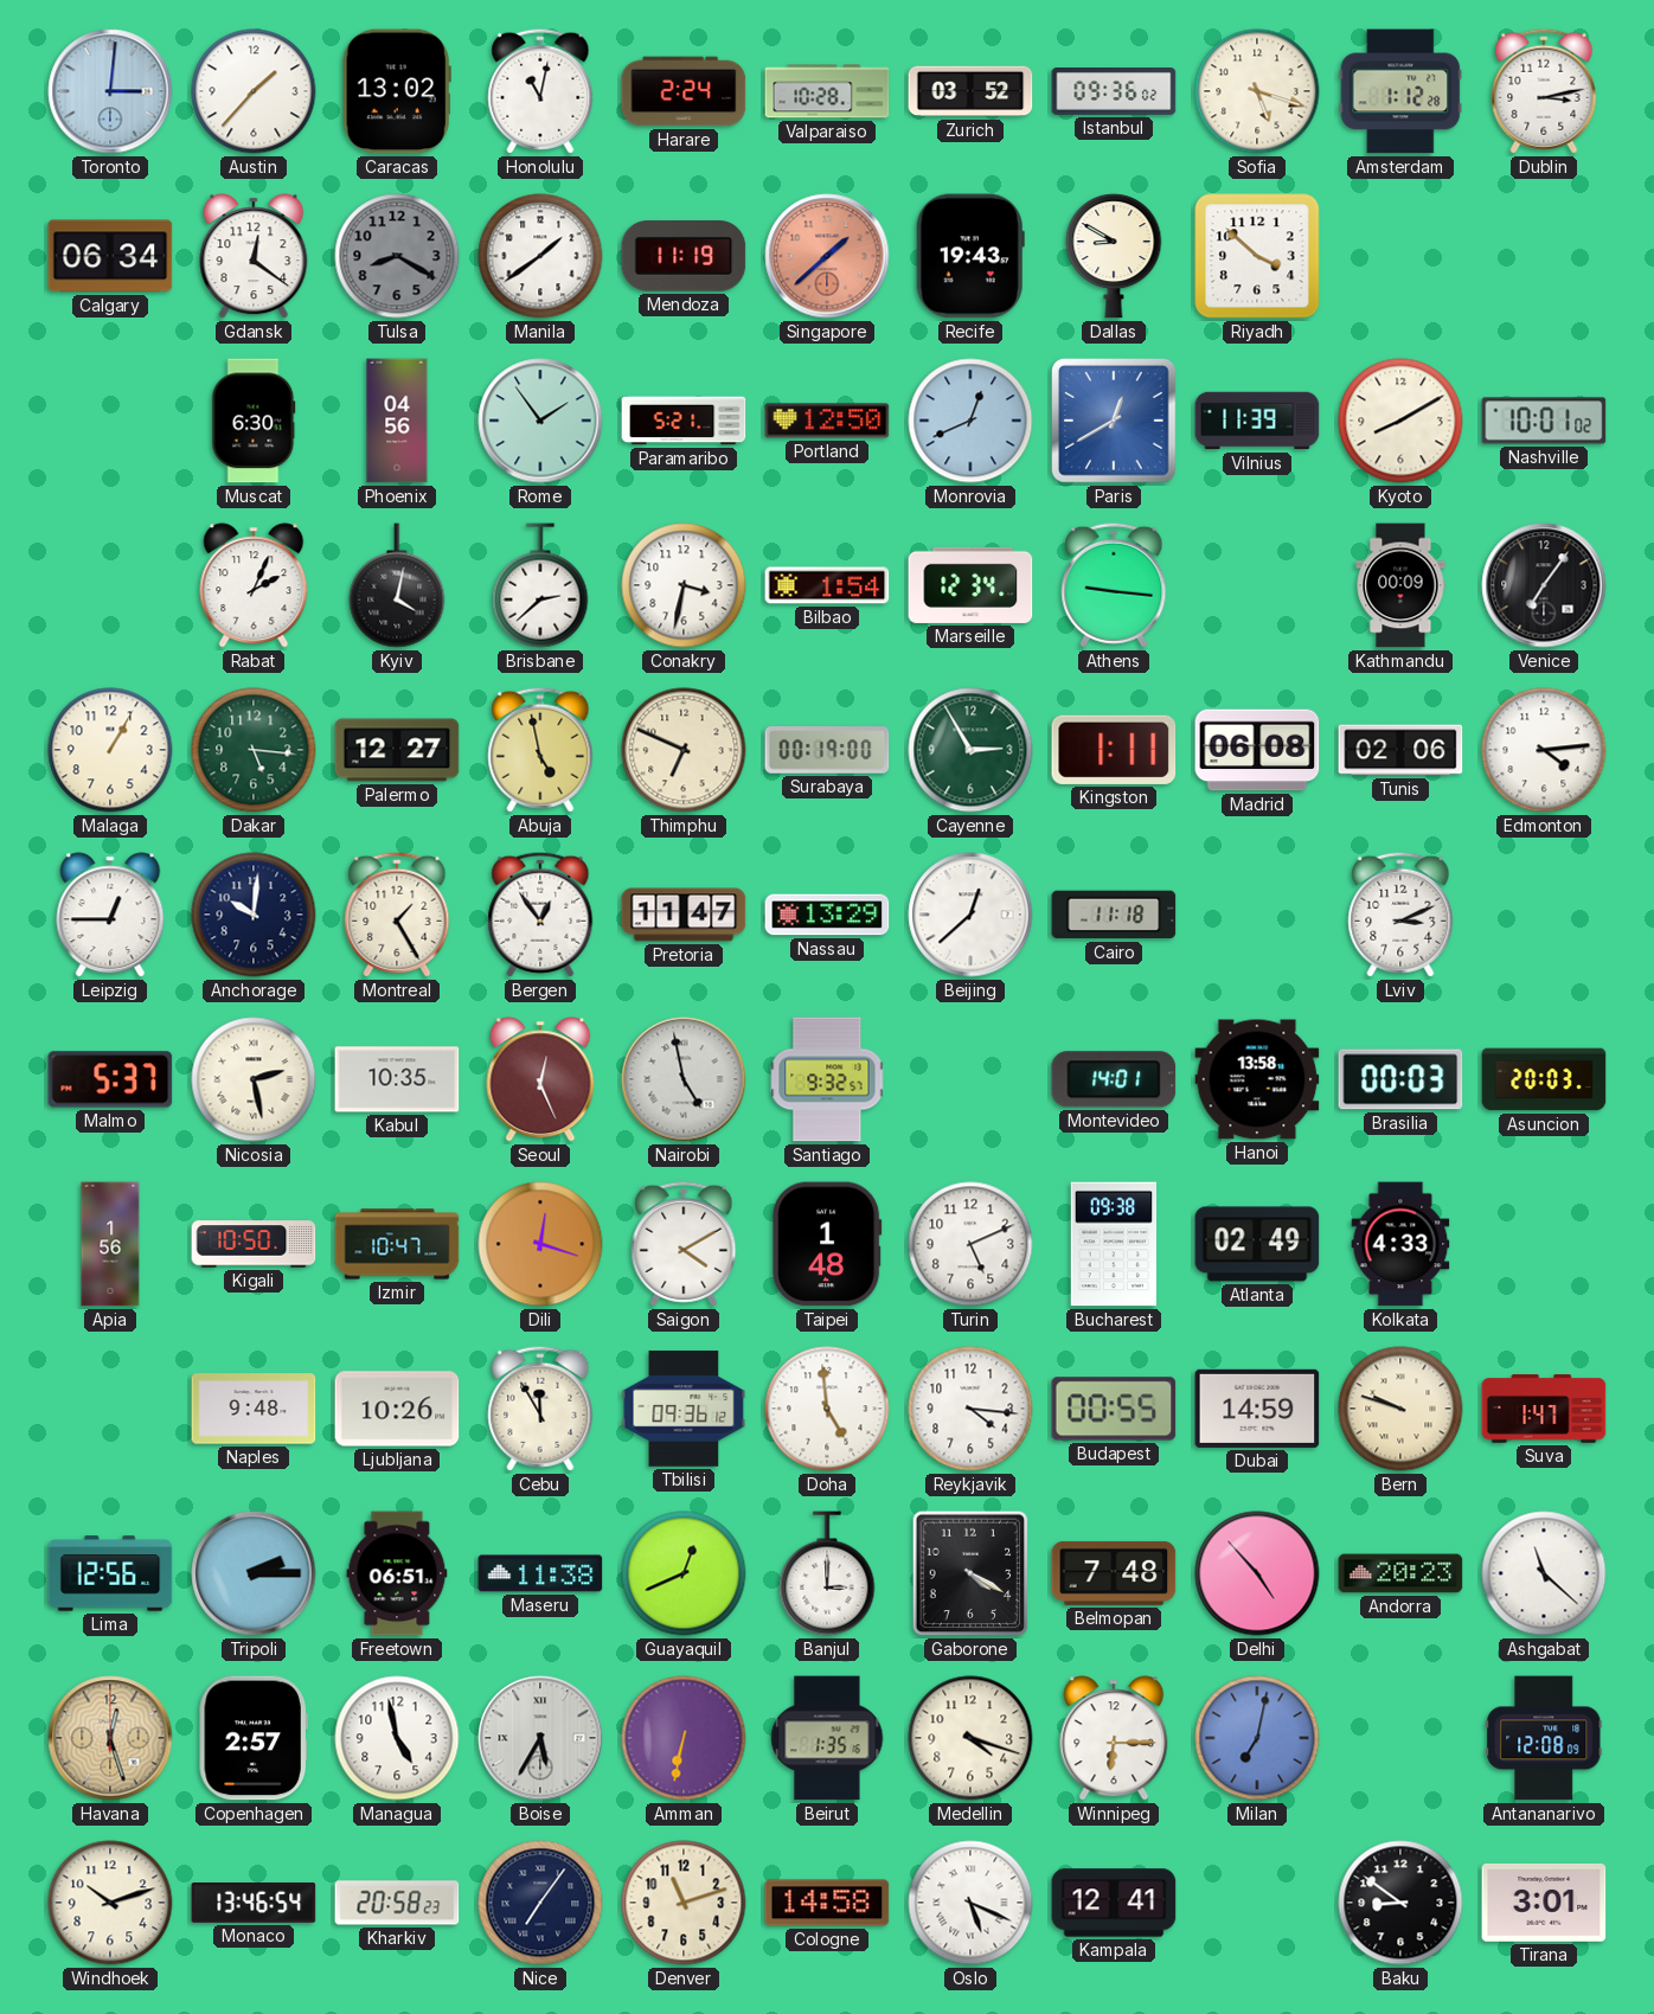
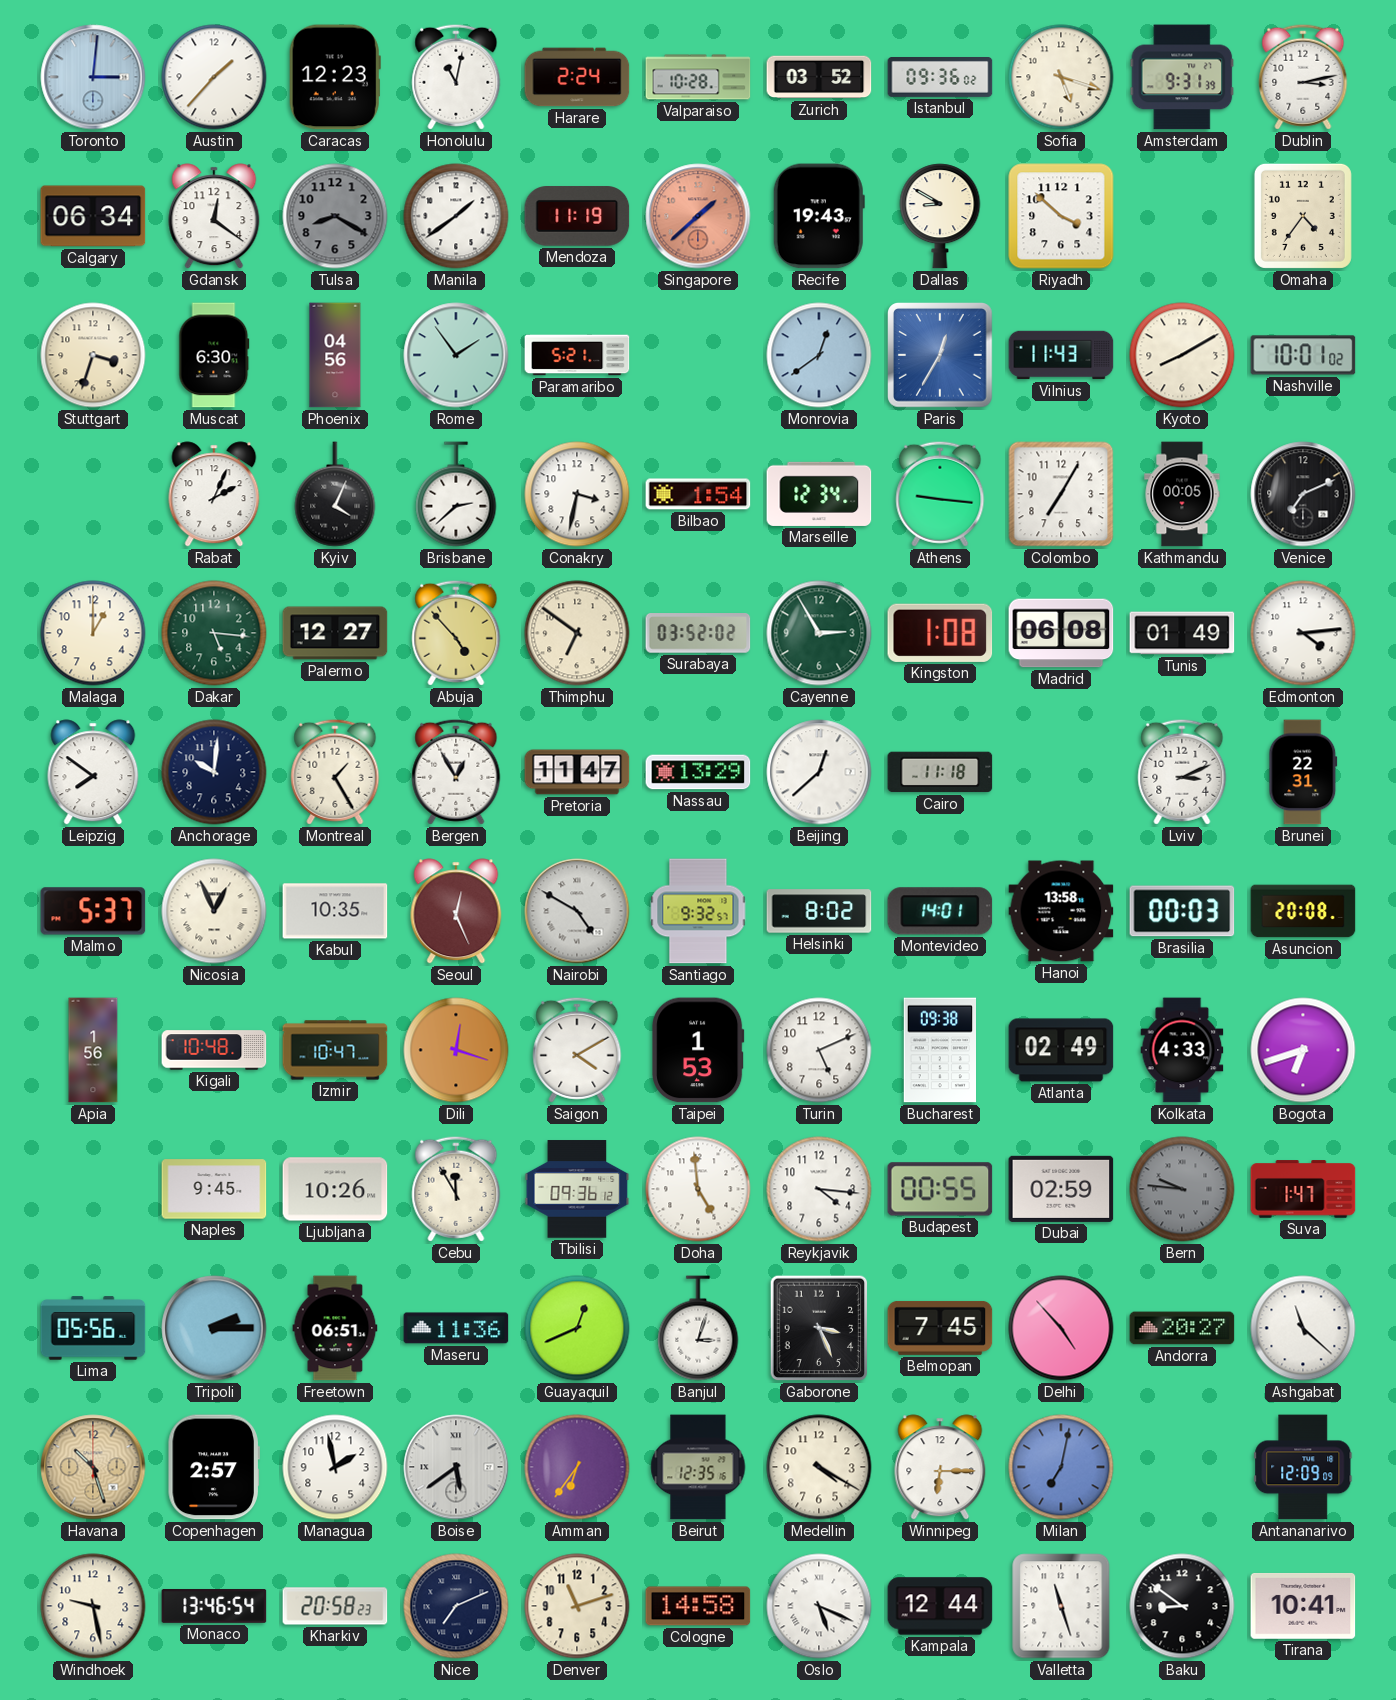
Caracas: 13:02 -> 12:23
Amsterdam: 1:12 -> 9:31
Omaha: none -> 4:36
Stuttgart: none -> 3:33
Portland: 12:50 -> none
Monrovia: 12:41 -> 12:39
Paris: 12:40 -> 12:35
Vilnius: 11:39 -> 11:43
Kyiv: 4:02 -> 4:04
Colombo: none -> 7:05
Kathmandu: 00:09 -> 00:05
Venice: 7:06 -> 7:11
Malaga: 1:05 -> 1:00
Abuja: 4:58 -> 4:53
Thimphu: 6:49 -> 6:51
Surabaya: 00:19 -> 03:52
Kingston: 1:11 -> 1:08
Tunis: 02:06 -> 01:49
Leipzig: 12:45 -> 7:51
Bergen: 12:54 -> 12:55
Brunei: none -> 22:31
Nicosia: 2:28 -> 12:56
Nairobi: 4:58 -> 4:50
Helsinki: none -> 8:02
Asuncion: 20:03 -> 20:08
Kigali: 10:50 -> 10:48
Taipei: 1:48 -> 1:53
Bogota: none -> 6:42
Naples: 9:48 -> 9:45
Dubai: 14:59 -> 02:59
Bern: 9:48 -> 9:46
Bern dial: cream -> grey
Lima: 12:56 -> 05:56
Maseru: 11:38 -> 11:36
Banjul: 3:00 -> 3:03
Gaborone: 4:20 -> 3:26
Belmopan: 7:48 -> 7:45
Andorra: 20:23 -> 20:27
Havana: 12:27 -> 10:27
Managua: 4:58 -> 1:58
Boise: 5:35 -> 5:39
Amman: 6:32 -> 6:36
Beirut: 1:35 -> 12:35
Medellin: 4:18 -> 4:20
Antananarivo: 12:08 -> 12:09
Windhoek: 10:12 -> 9:28
Nice: 7:06 -> 7:11
Kampala: 12:41 -> 12:44
Valletta: none -> 11:27
Tirana: 3:01 -> 10:41
